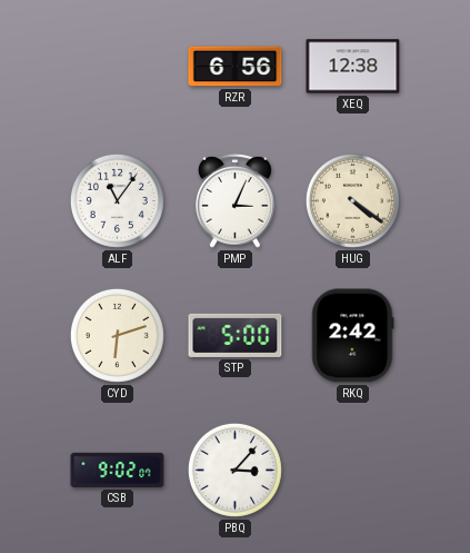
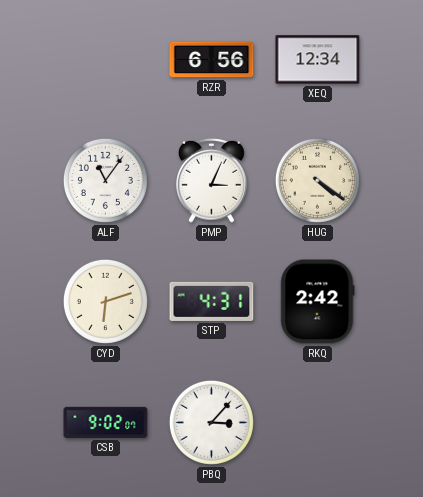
XEQ: 12:38 -> 12:34
STP: 5:00 -> 4:31
